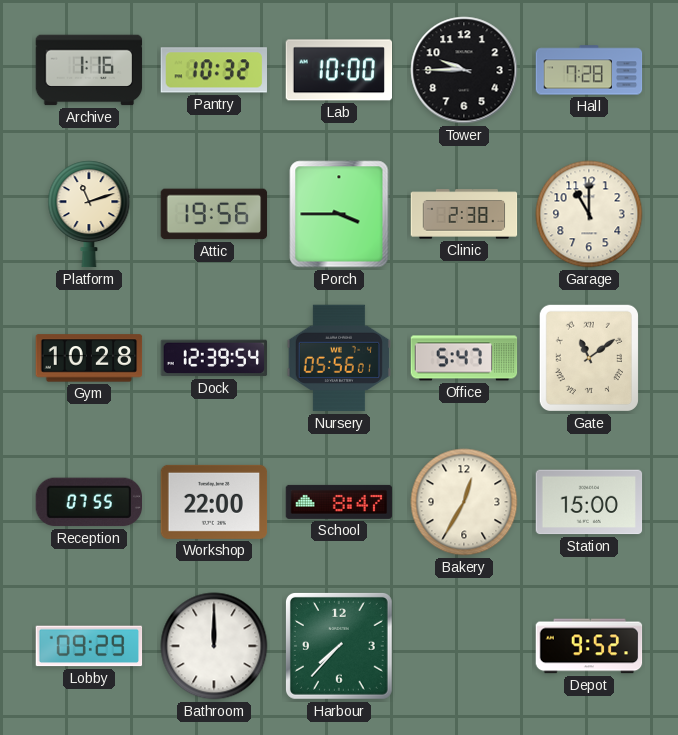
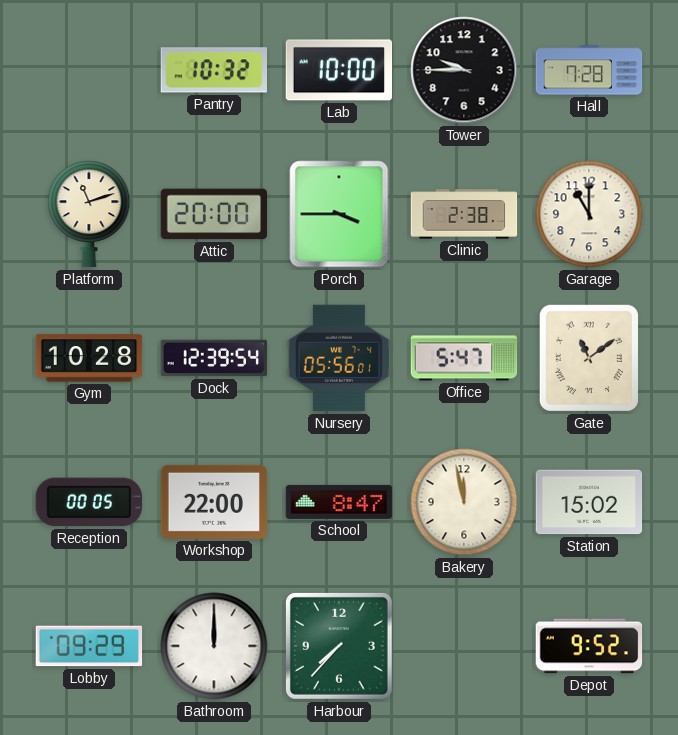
Archive: 1:16 -> none
Attic: 19:56 -> 20:00
Reception: 07:55 -> 00:05
Bakery: 12:35 -> 11:58
Station: 15:00 -> 15:02
